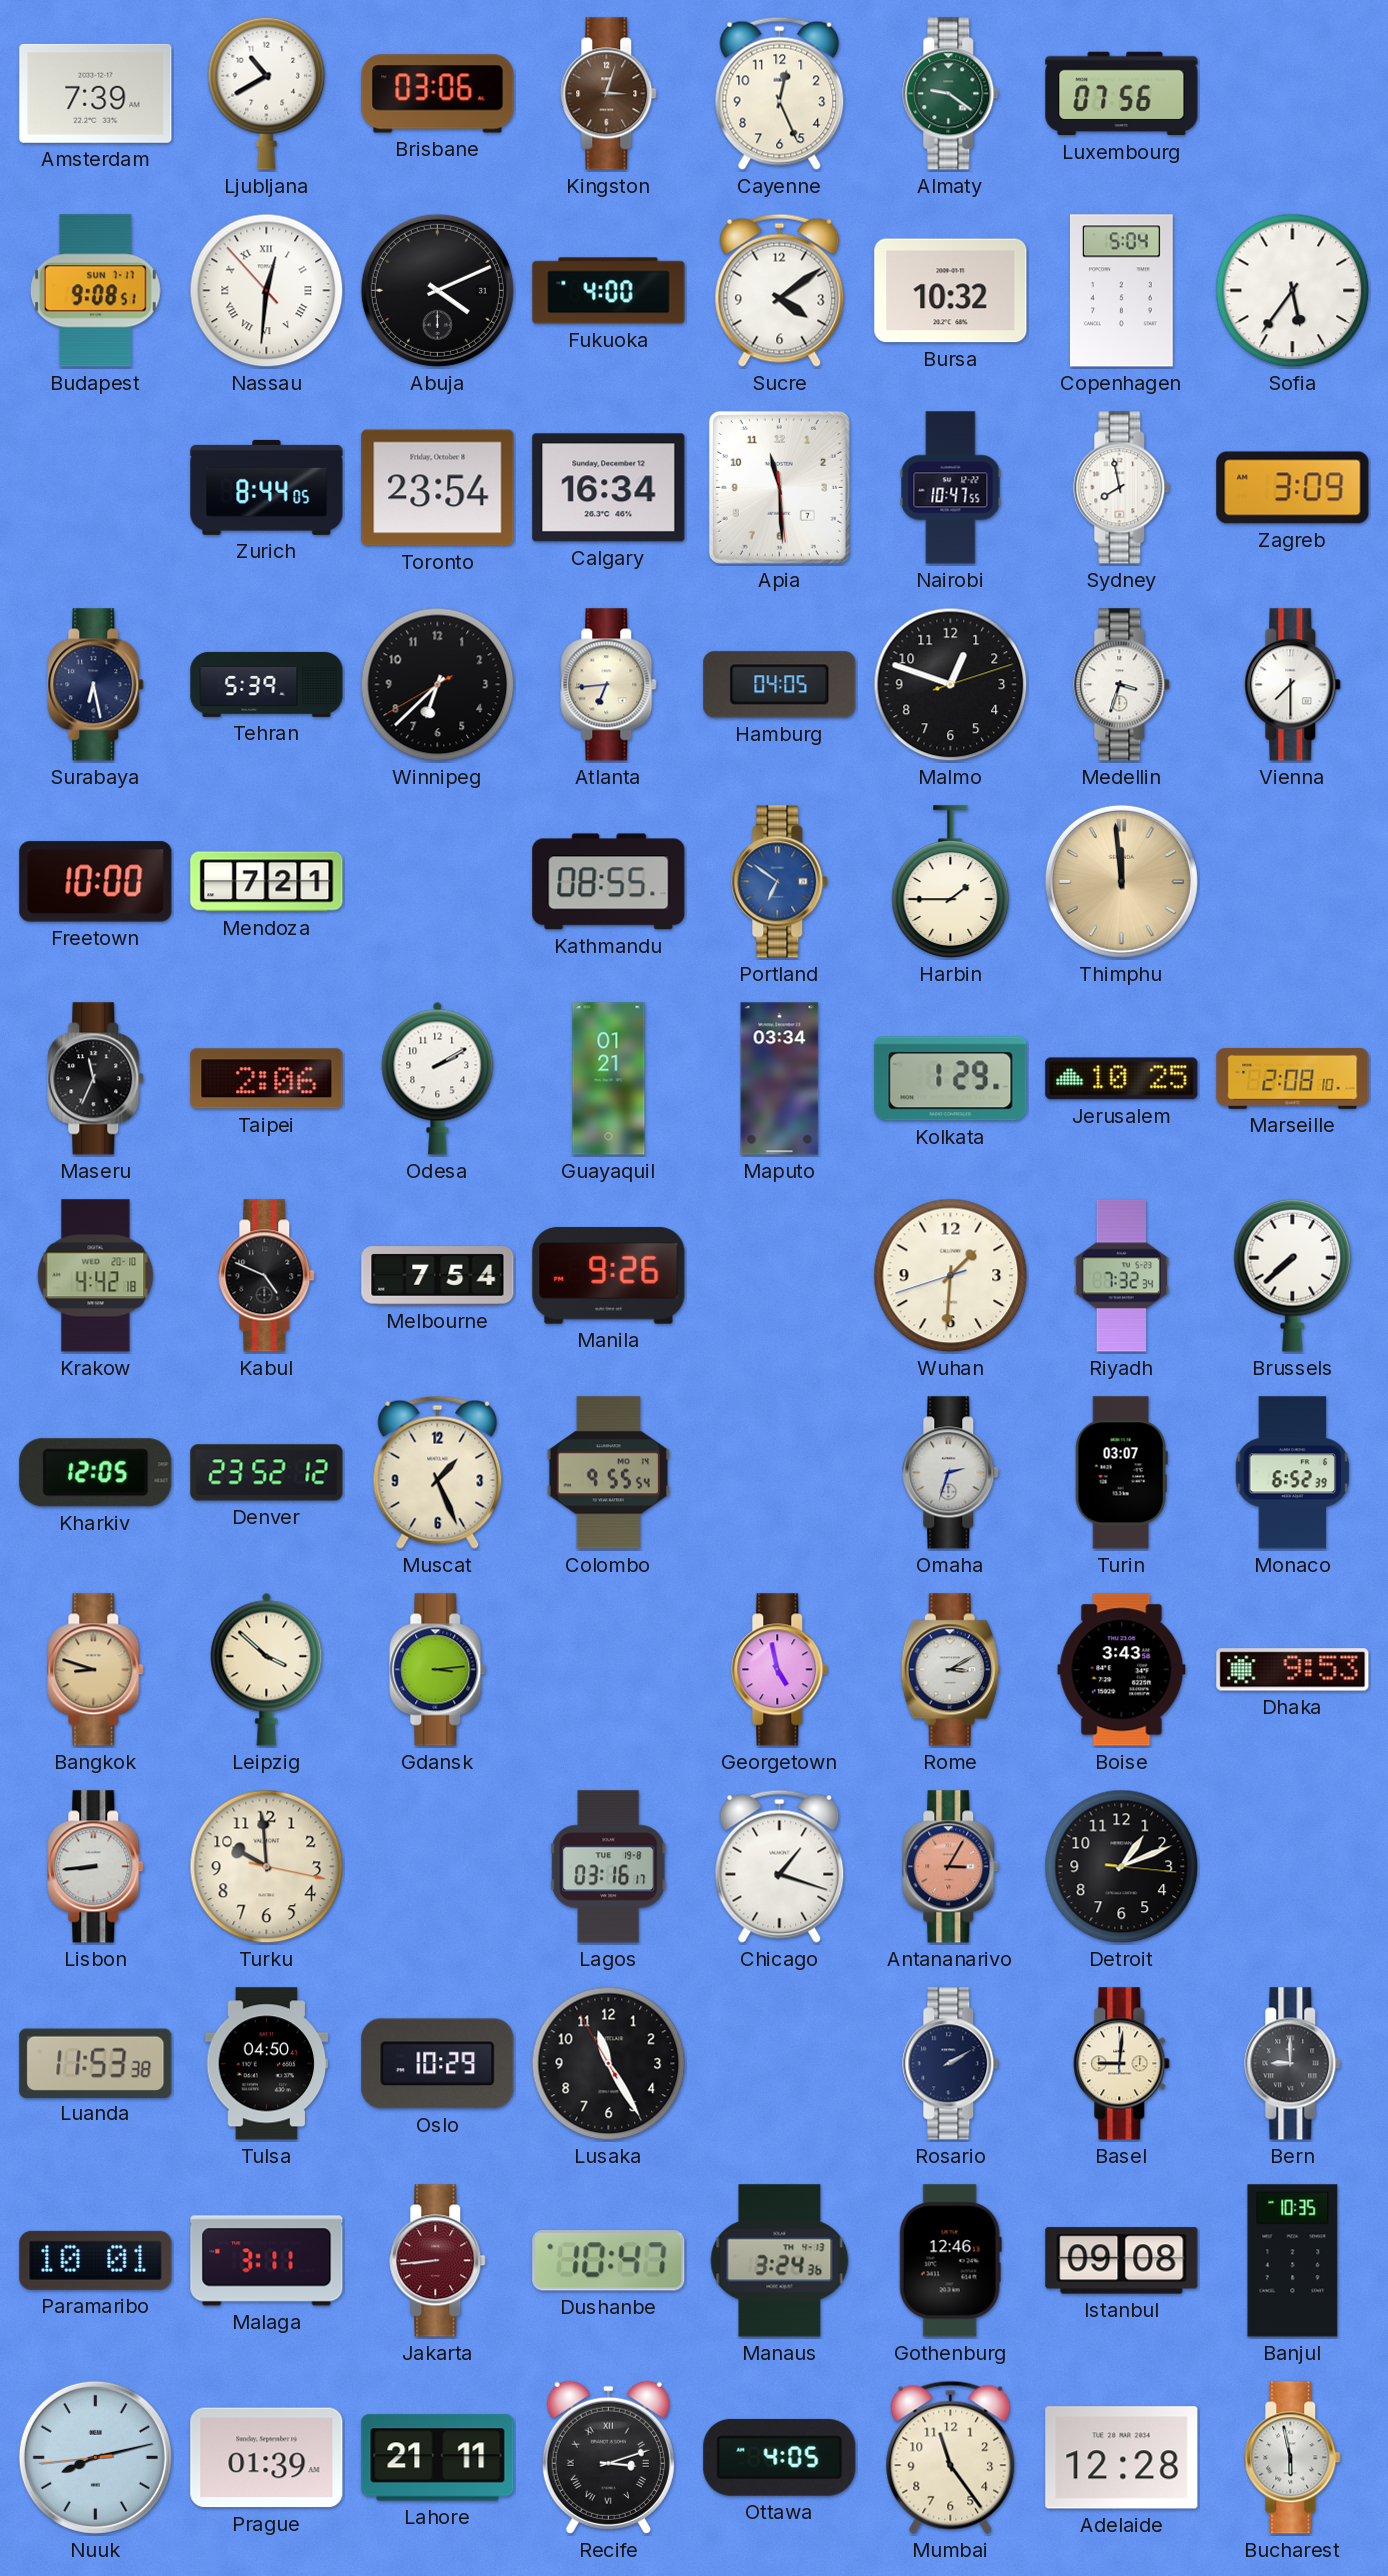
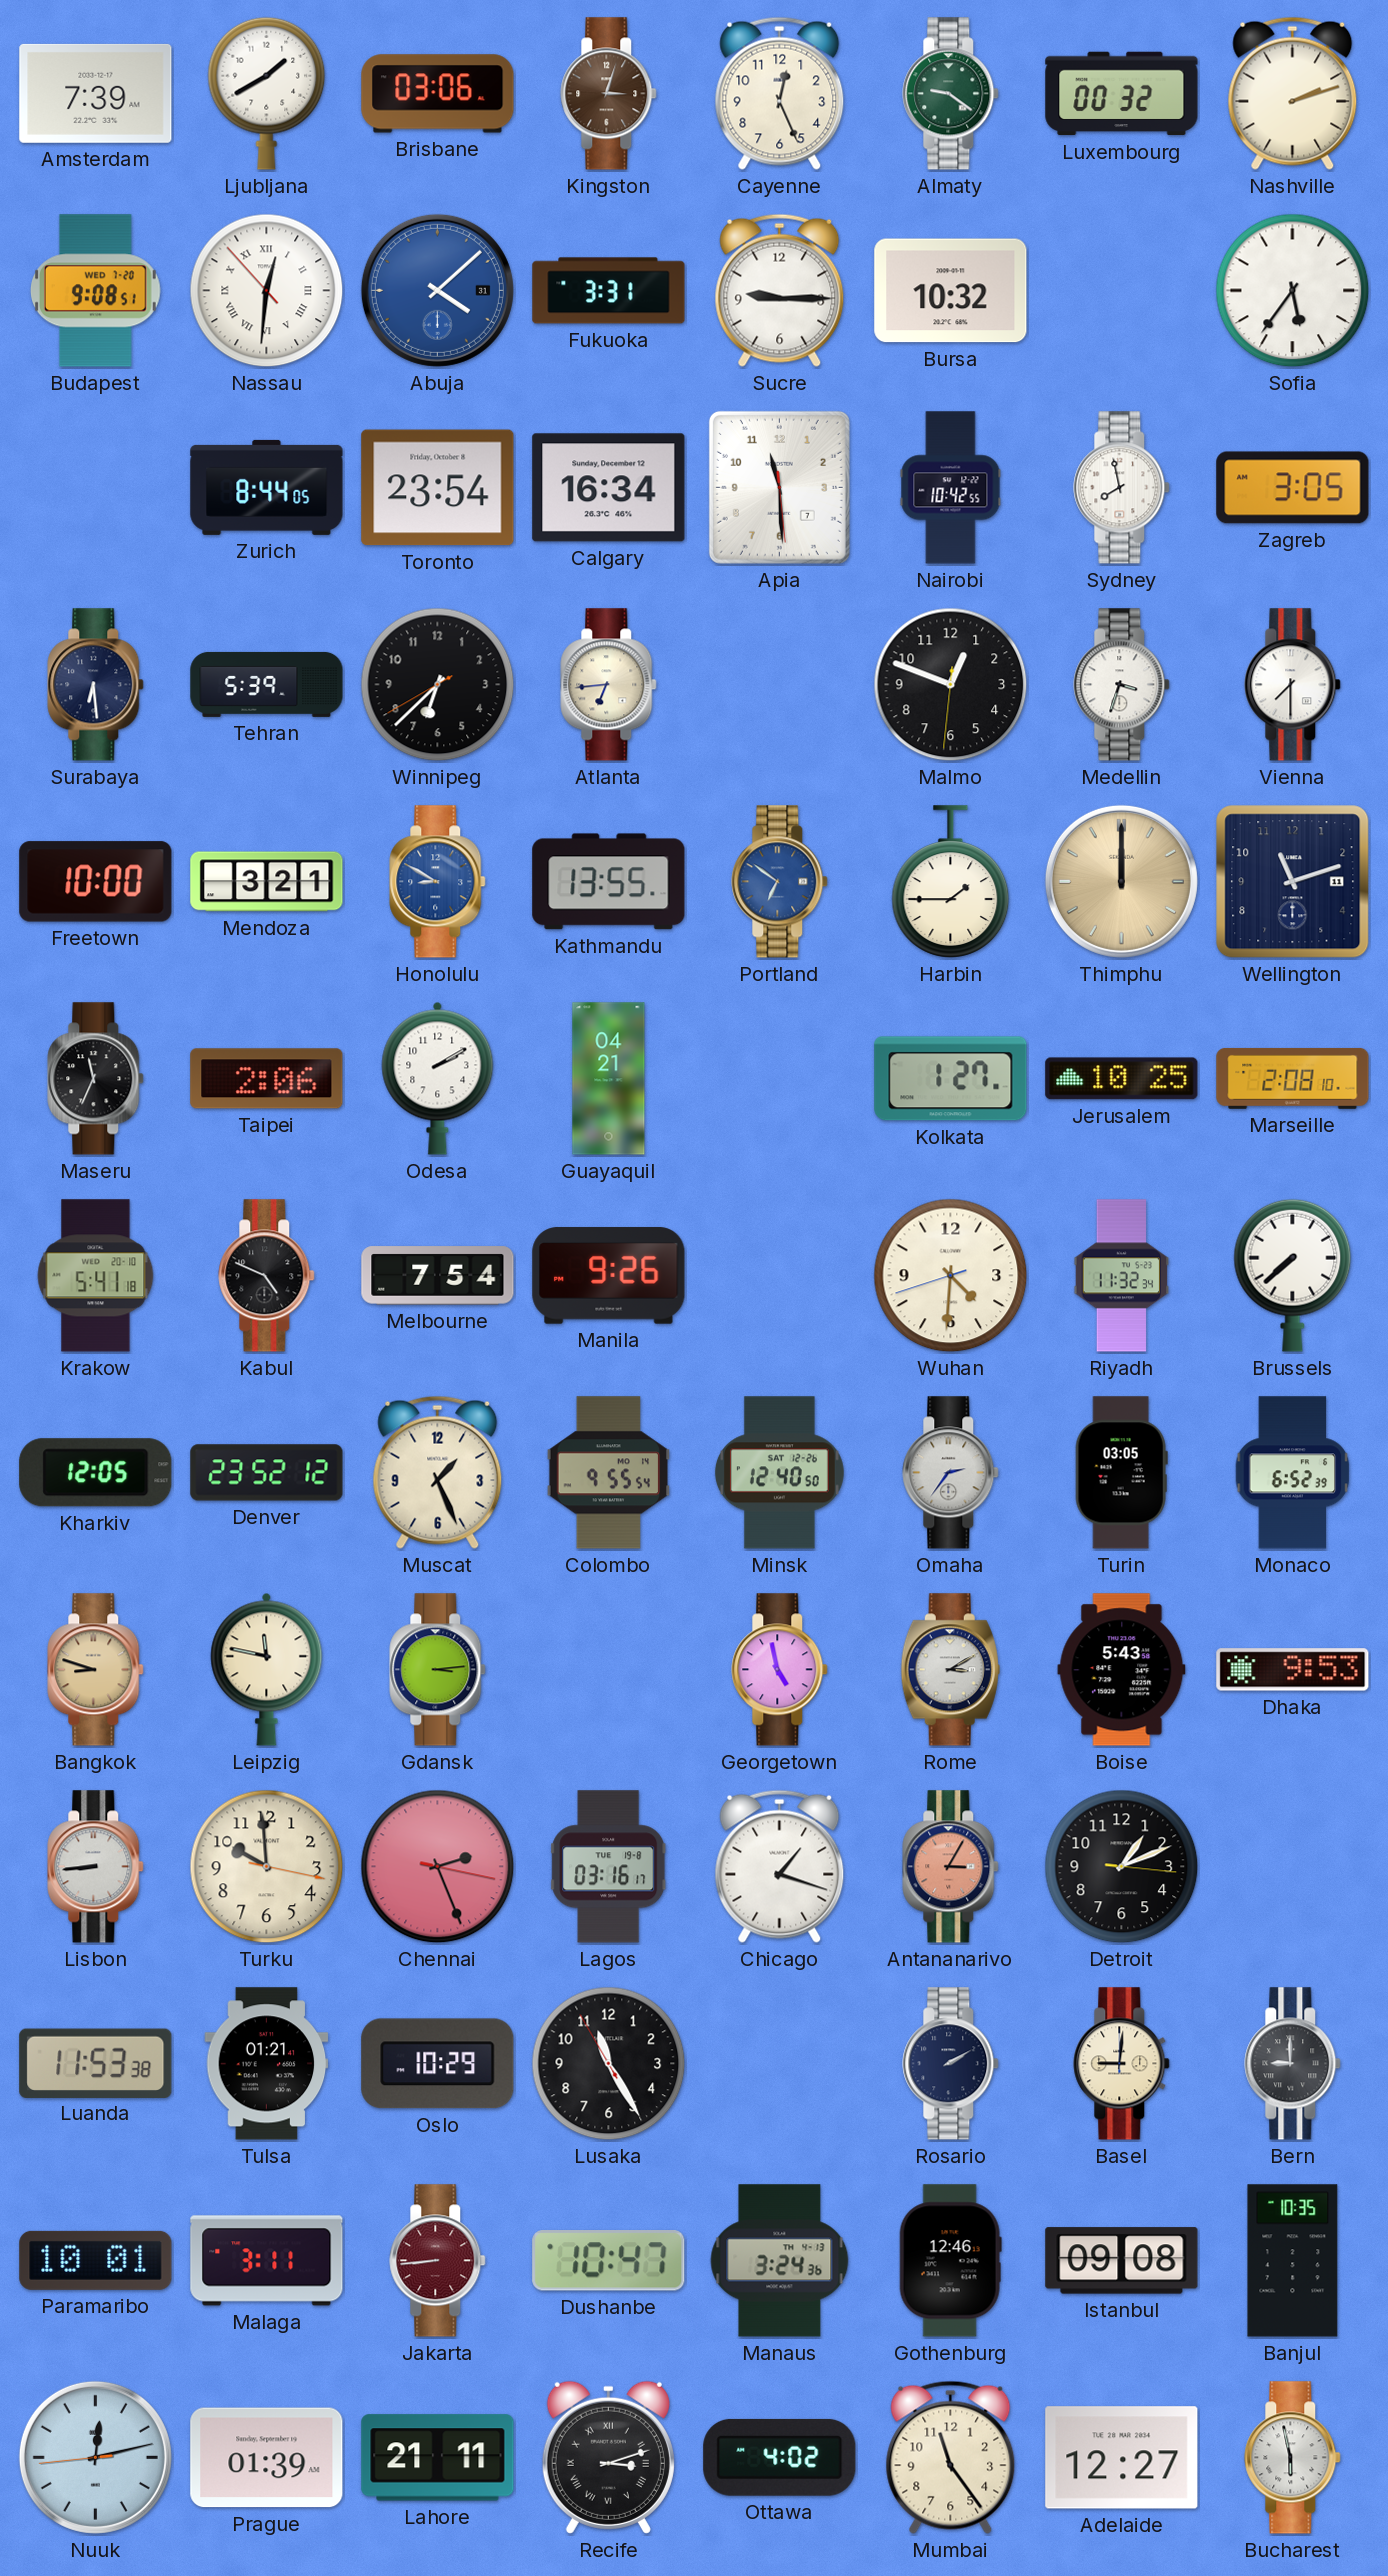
Ljubljana: 10:40 -> 1:40
Luxembourg: 07:56 -> 00:32
Nashville: none -> 2:12
Budapest date: SUN 7-17 -> WED 7-20
Abuja: 4:11 -> 4:08
Abuja dial: black -> blue
Fukuoka: 4:00 -> 3:31
Sucre: 4:09 -> 9:15
Copenhagen: 5:04 -> none
Nairobi: 10:47 -> 10:42
Zagreb: 3:09 -> 3:05
Surabaya: 6:28 -> 6:29
Hamburg: 04:05 -> none
Malmo: 12:48:12 -> 12:48:31
Mendoza: 7:21 -> 3:21
Honolulu: none -> 8:50
Kathmandu: 08:55 -> 13:55
Thimphu: 11:59 -> 12:00
Wellington: none -> 11:12
Guayaquil: 01:21 -> 04:21
Maputo: 03:34 -> none
Kolkata: 1:29 -> 1:27
Krakow: 4:42 -> 5:41
Wuhan: 1:30 -> 4:30
Riyadh: 7:32 -> 11:32
Minsk: none -> 12:40
Omaha: 2:33 -> 2:36
Turin: 03:07 -> 03:05
Leipzig: 3:52 -> 11:47
Boise: 3:43 -> 5:43
Chennai: none -> 2:26
Tulsa: 04:50 -> 01:21
Nuuk: 8:12 -> 12:12
Ottawa: 4:05 -> 4:02
Adelaide: 12:28 -> 12:27
